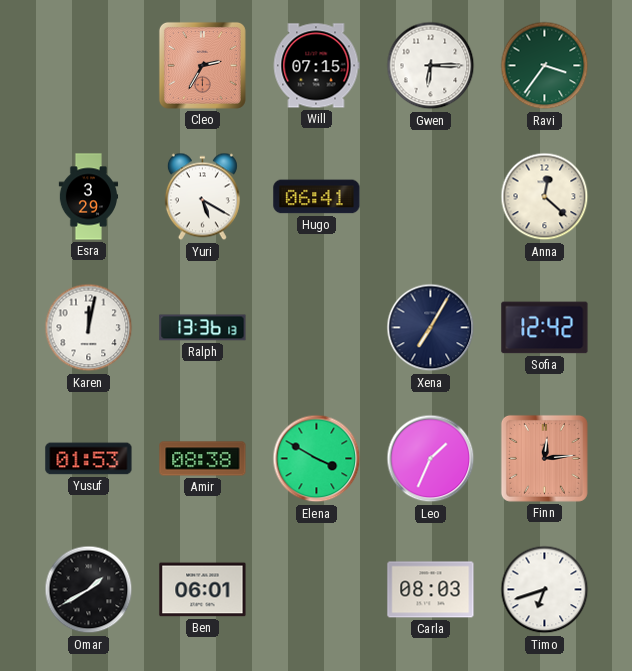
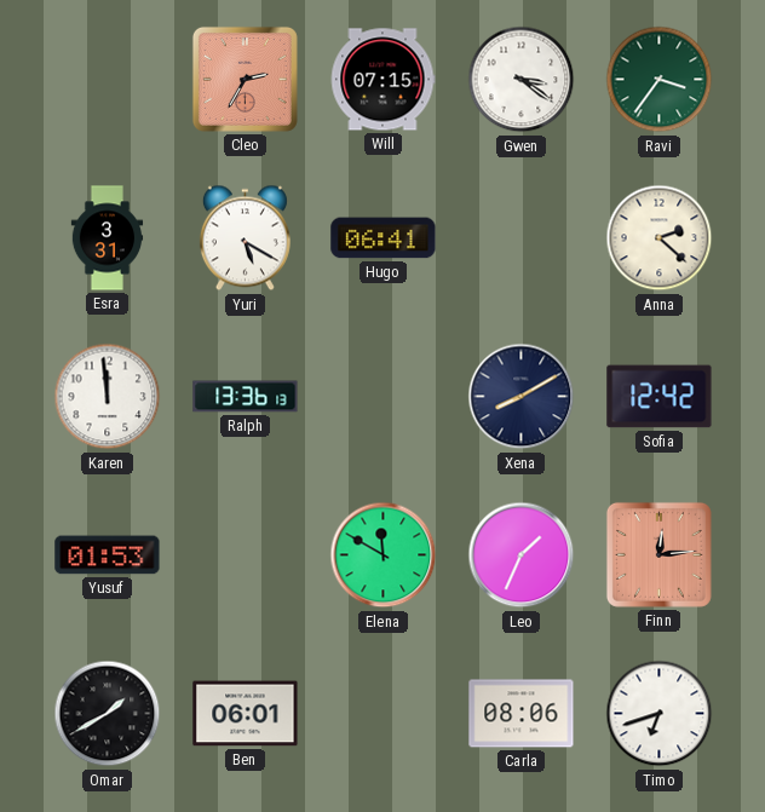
Gwen: 6:15 -> 3:21
Esra: 3:29 -> 3:31
Anna: 12:22 -> 2:22
Karen: 12:02 -> 11:59
Xena: 7:05 -> 8:10
Amir: 08:38 -> none
Elena: 3:50 -> 11:50
Carla: 08:03 -> 08:06
